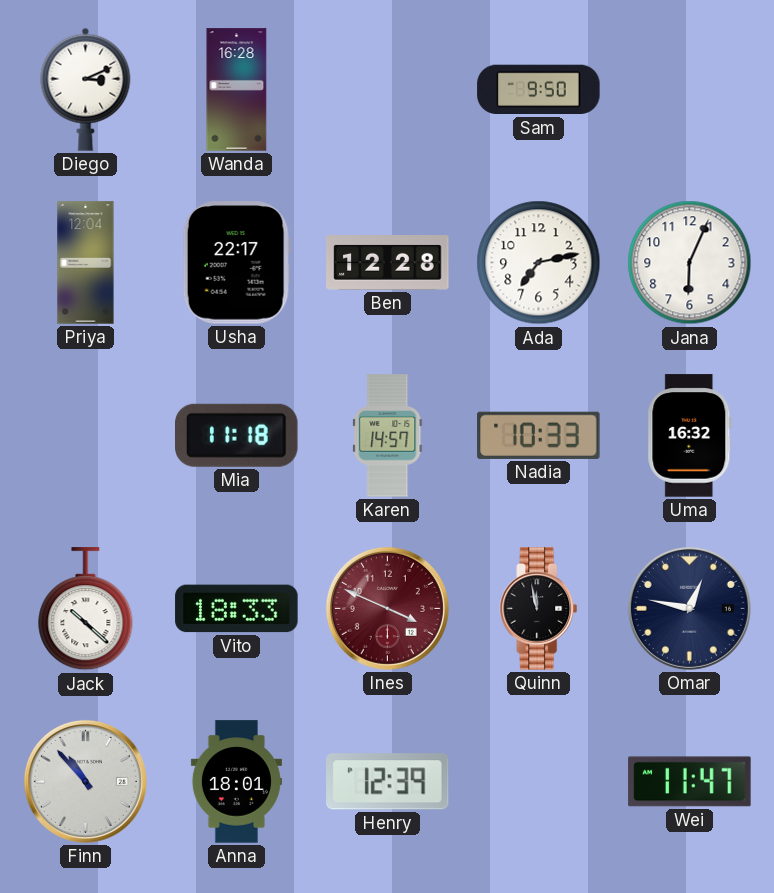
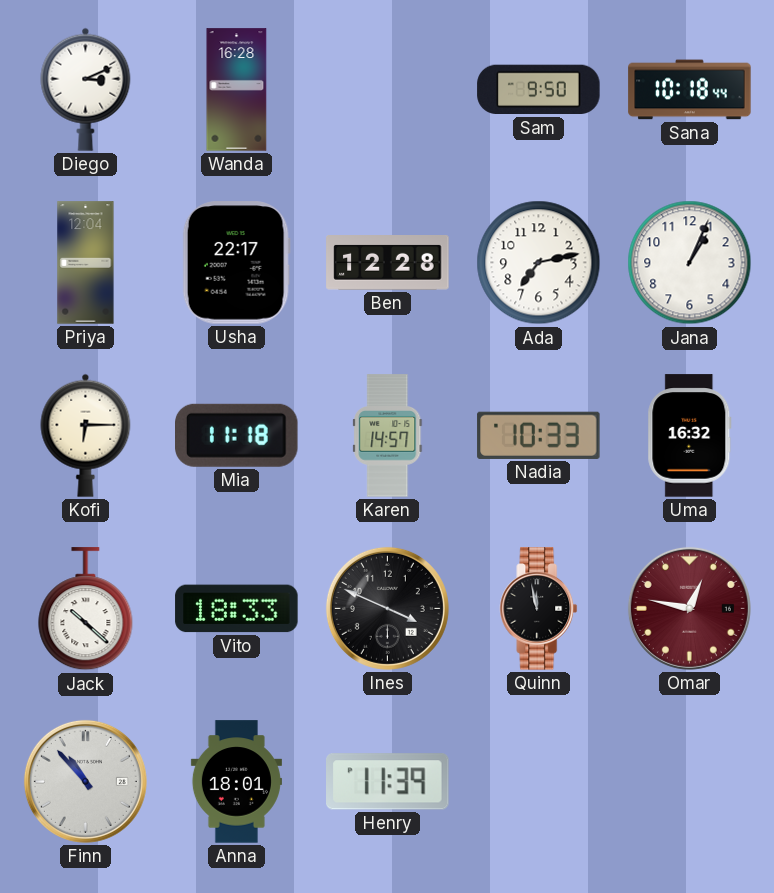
Sana: none -> 10:18
Jana: 6:04 -> 1:04
Kofi: none -> 6:15
Ines dial: burgundy -> black
Omar dial: navy -> burgundy
Henry: 12:39 -> 11:39
Wei: 11:47 -> none
